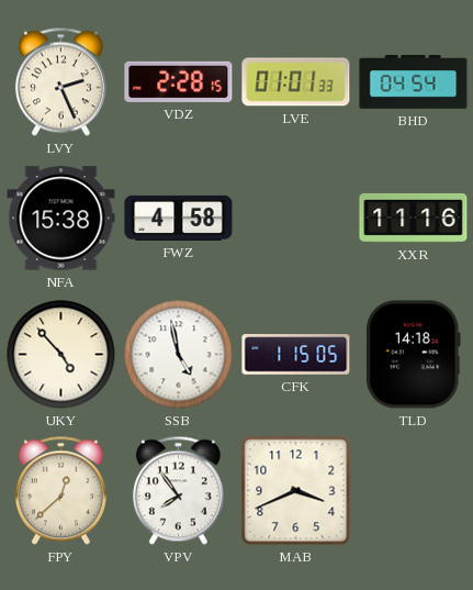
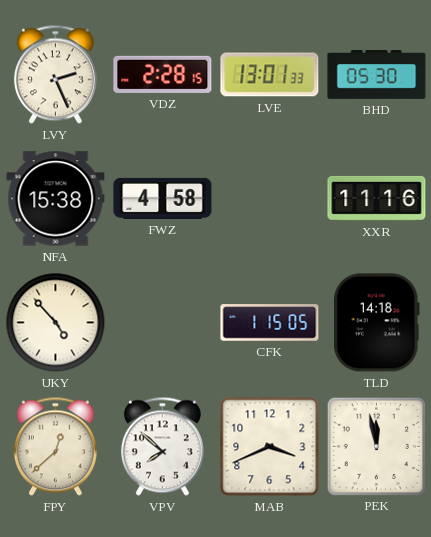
LVE: 01:01 -> 13:01
BHD: 04:54 -> 05:30
SSB: 4:58 -> none
VPV: 7:54 -> 7:52
PEK: none -> 11:58
